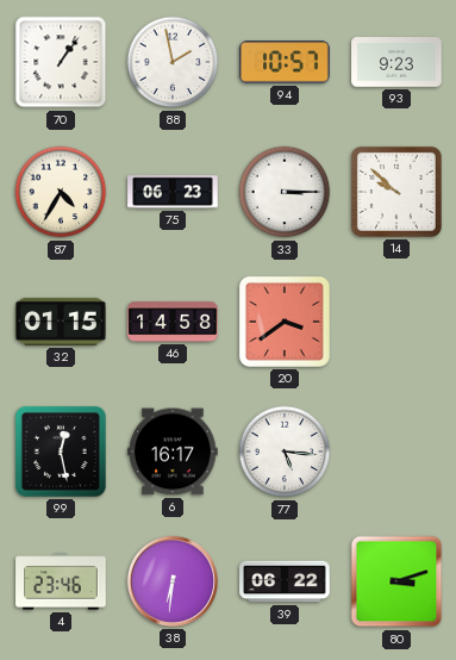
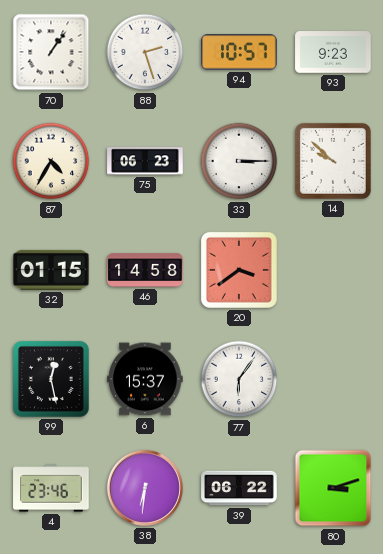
88: 1:58 -> 2:27
6: 16:17 -> 15:37
77: 5:16 -> 6:06
